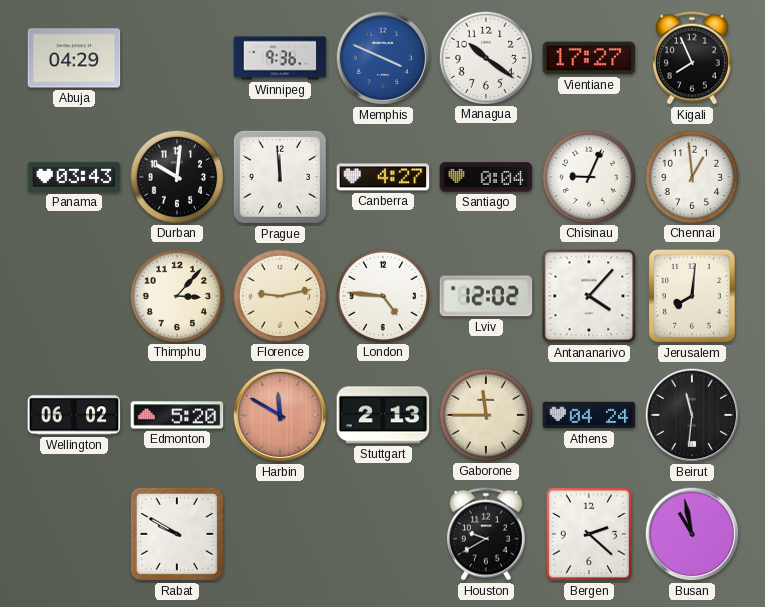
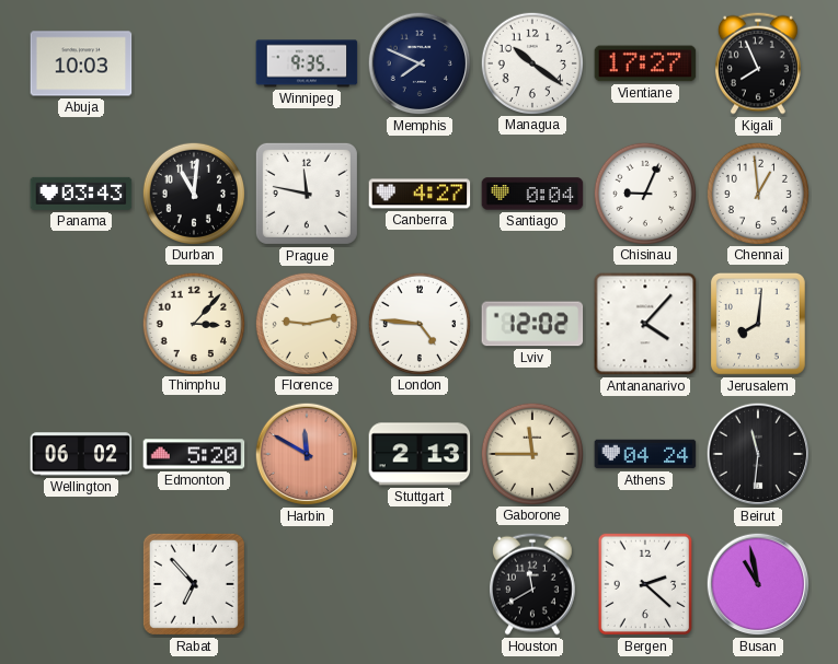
Abuja: 04:29 -> 10:03
Winnipeg: 9:36 -> 9:35
Memphis: 3:49 -> 7:49
Memphis dial: blue -> navy
Durban: 10:01 -> 11:01
Prague: 11:59 -> 11:47
Rabat: 9:50 -> 6:53
Houston: 9:40 -> 11:40
